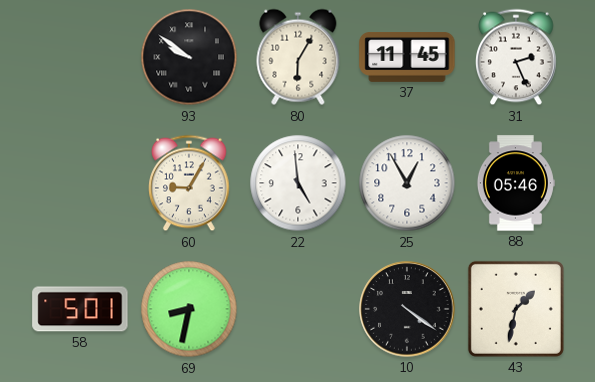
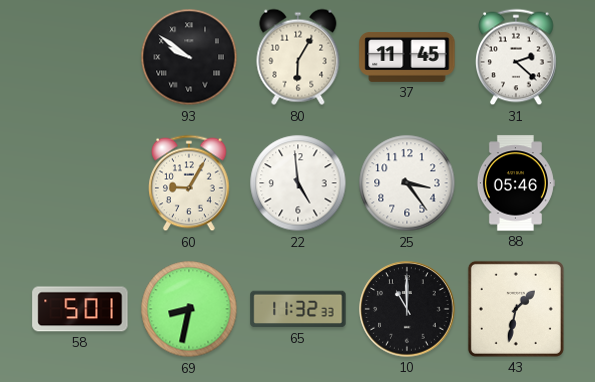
31: 2:26 -> 2:22
25: 12:55 -> 3:24
65: none -> 11:32
10: 4:21 -> 11:00
